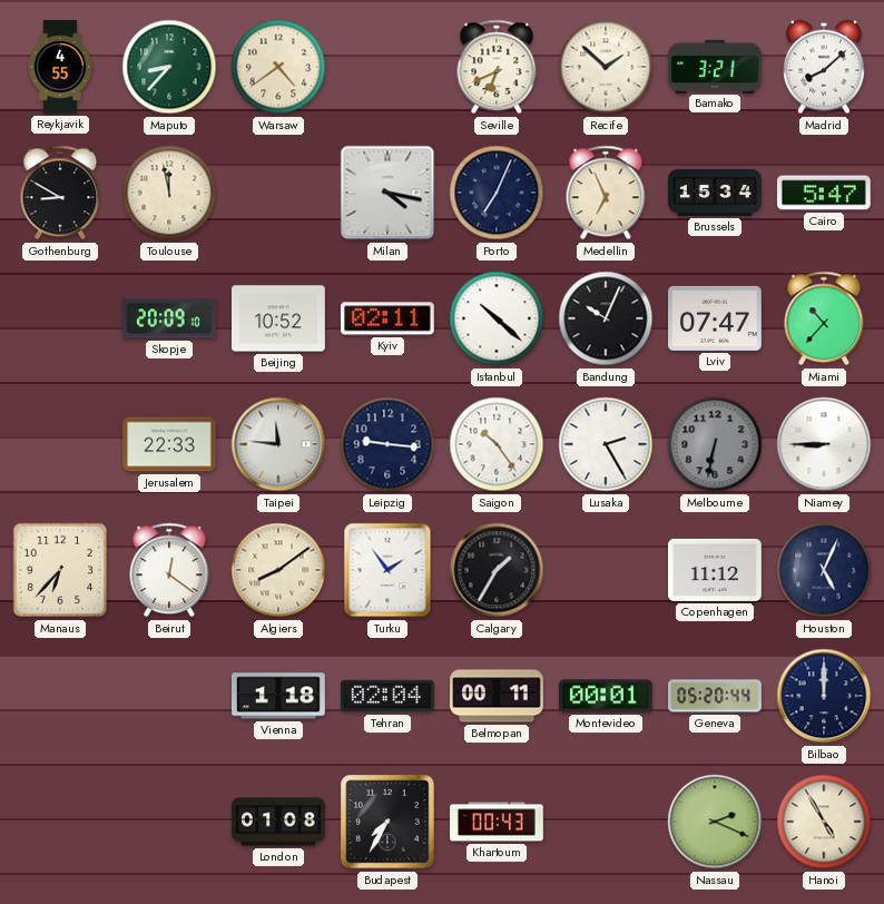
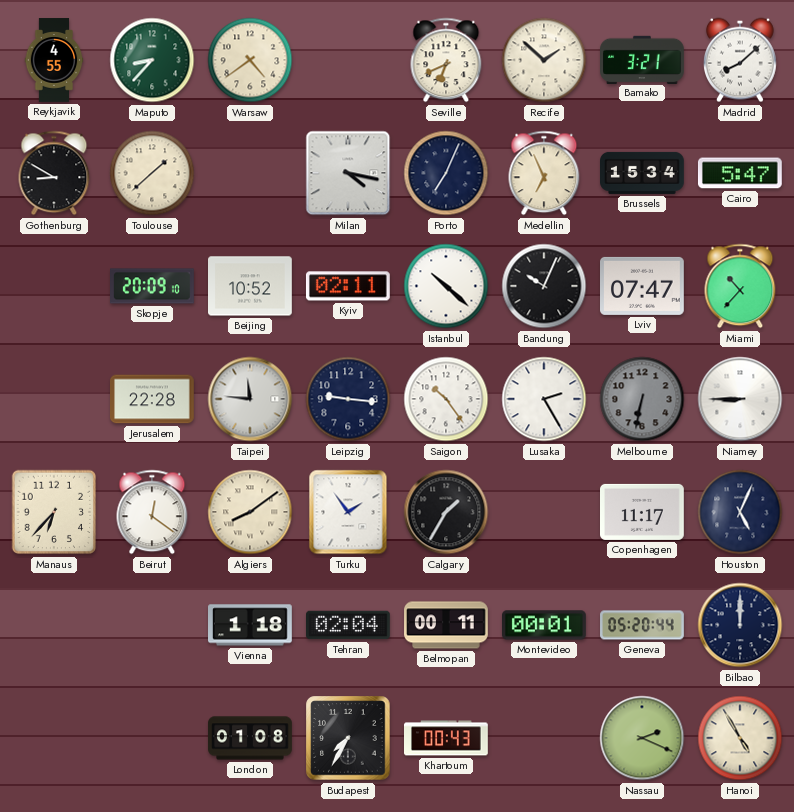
Toulouse: 11:58 -> 1:38
Jerusalem: 22:33 -> 22:28
Copenhagen: 11:12 -> 11:17
